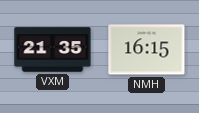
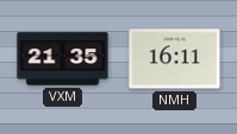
NMH: 16:15 -> 16:11
